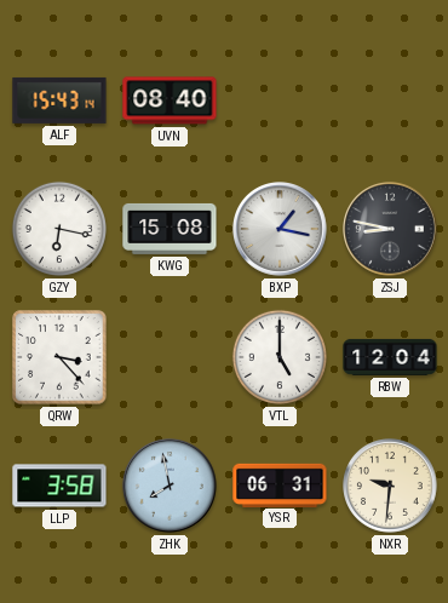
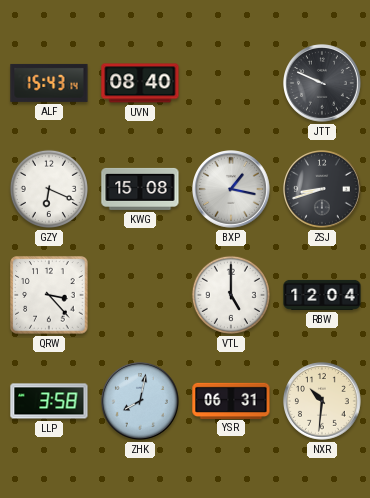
JTT: none -> 9:49
GZY: 6:17 -> 6:19
ZSJ: 8:47 -> 8:42
ZHK: 7:58 -> 8:02
NXR: 9:31 -> 10:31
